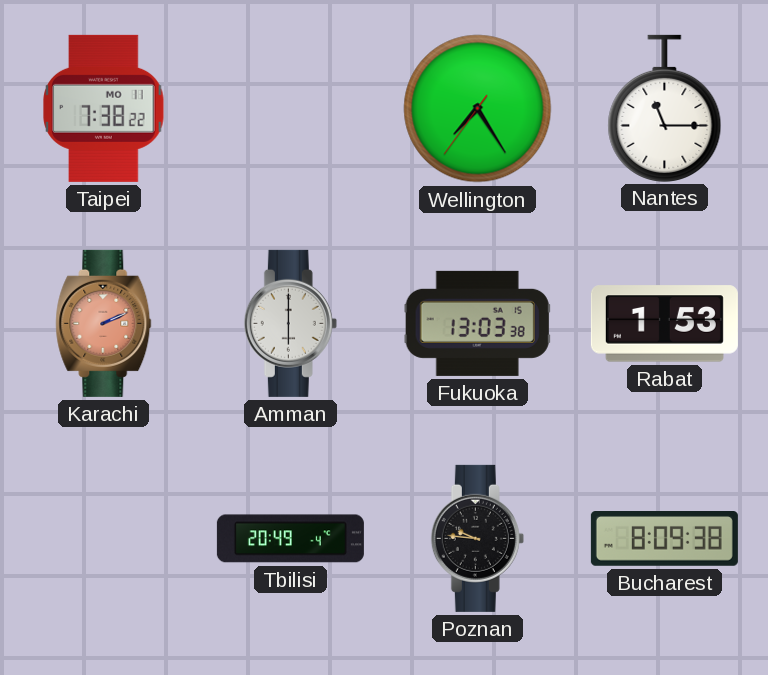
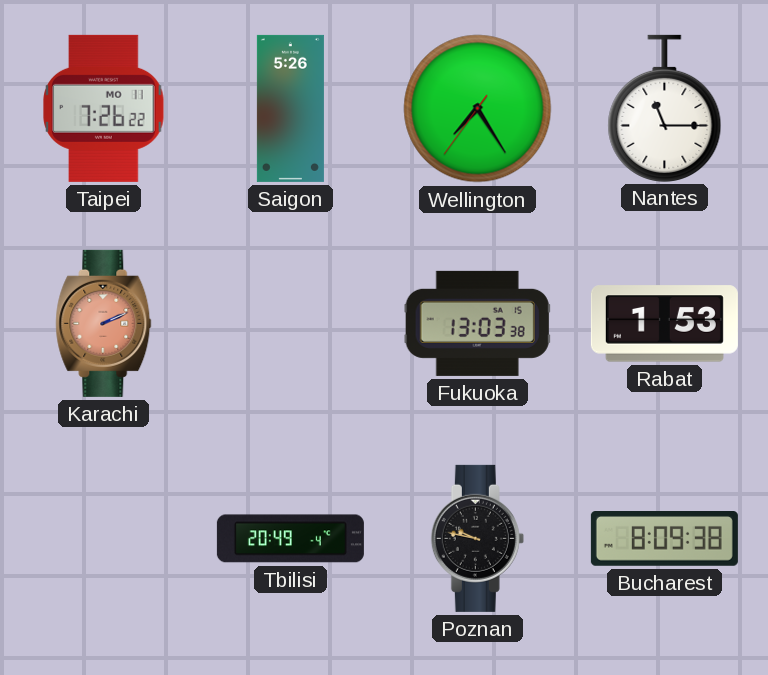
Taipei: 7:38 -> 7:26
Saigon: none -> 5:26
Amman: 6:00 -> none
Poznan: 9:46 -> 9:47
